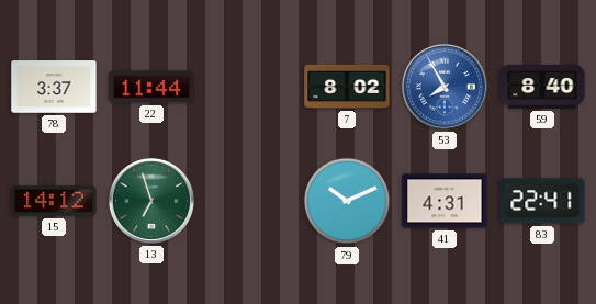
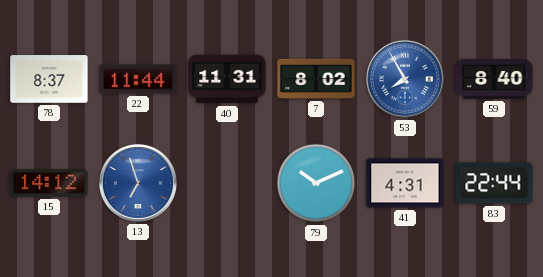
78: 3:37 -> 8:37
40: none -> 11:31
13 dial: green -> blue
83: 22:41 -> 22:44
